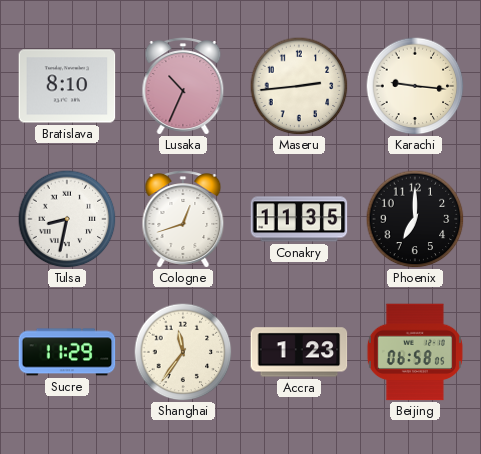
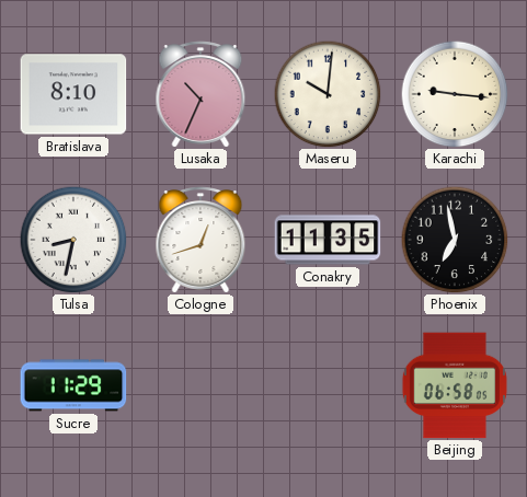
Maseru: 2:44 -> 10:01
Phoenix: 7:00 -> 6:58
Shanghai: 11:36 -> none
Accra: 1:23 -> none
